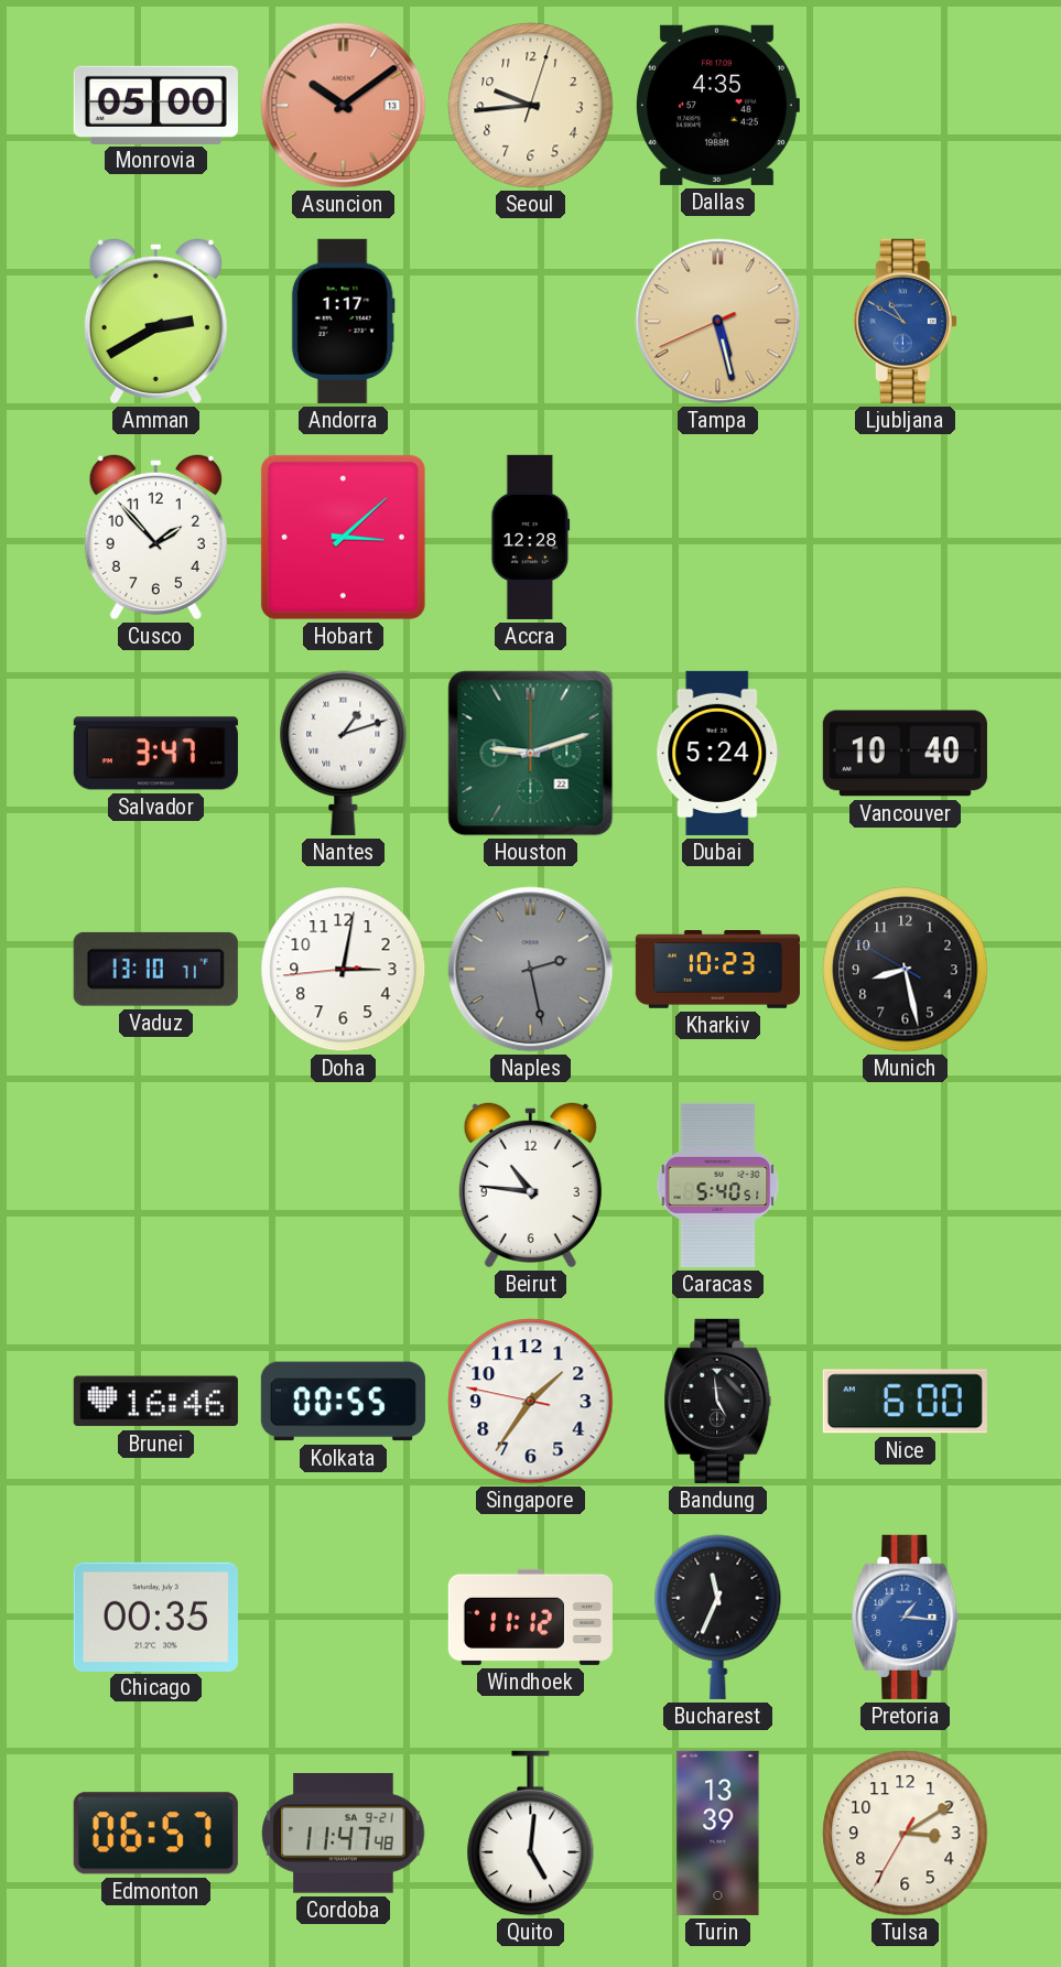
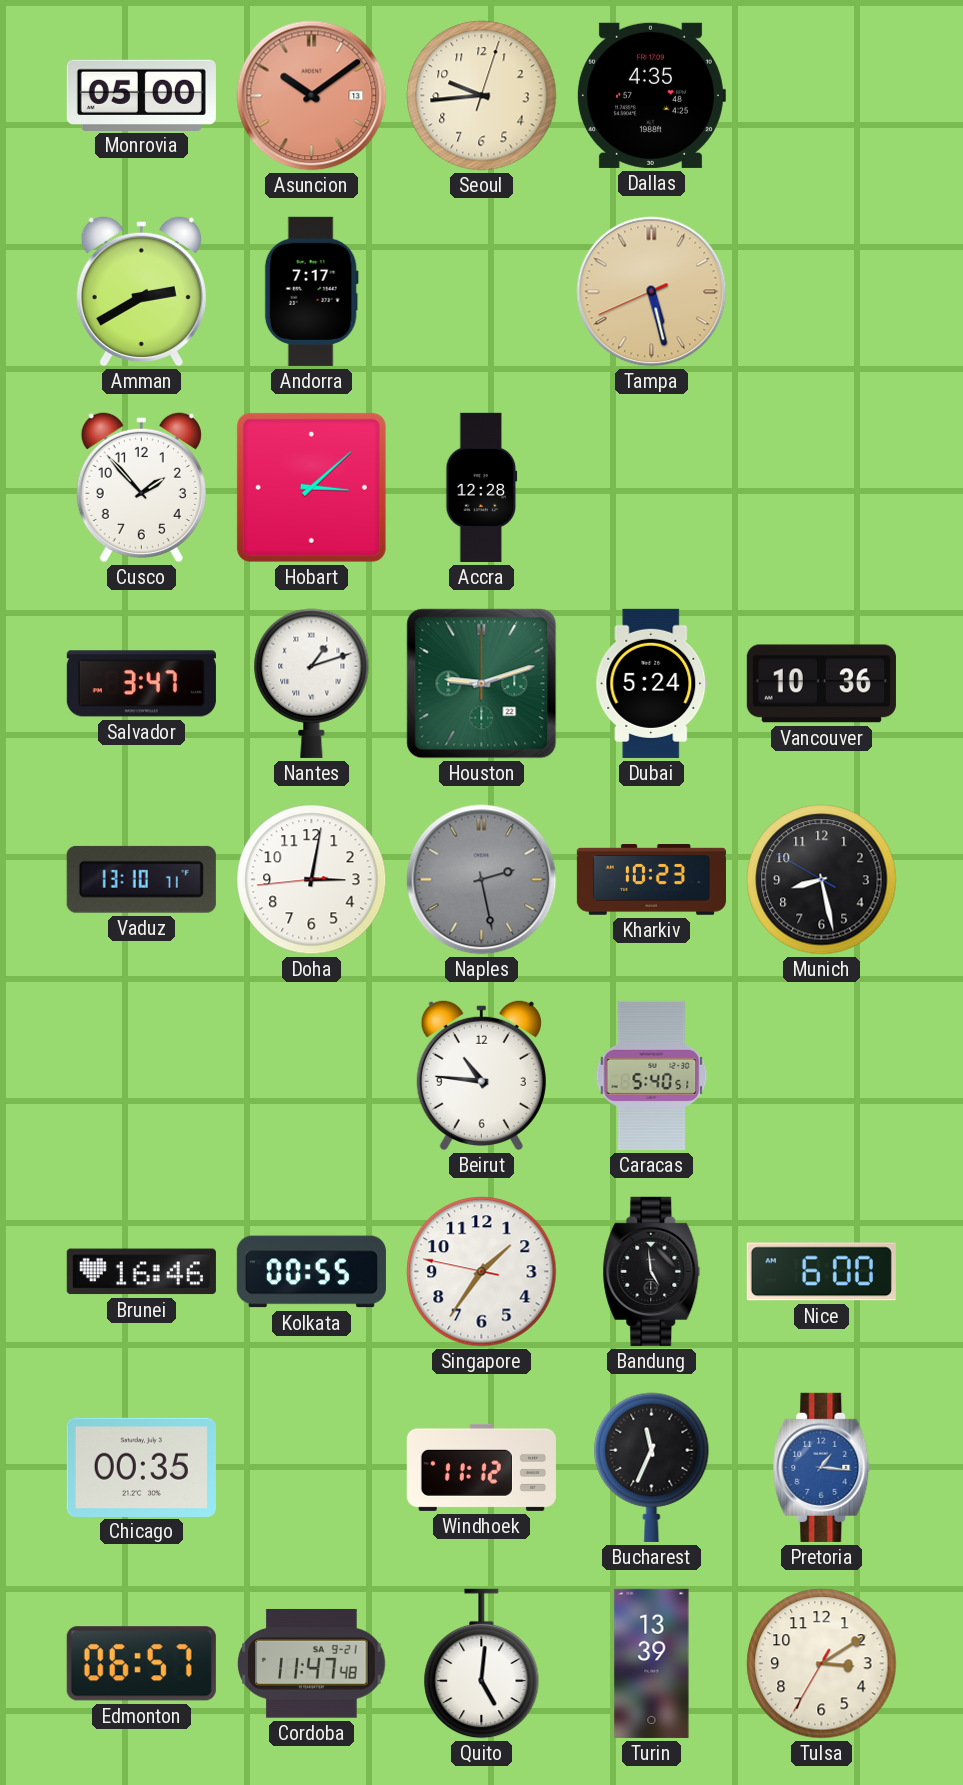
Andorra: 1:17 -> 7:17
Ljubljana: 10:50 -> none
Vancouver: 10:40 -> 10:36
